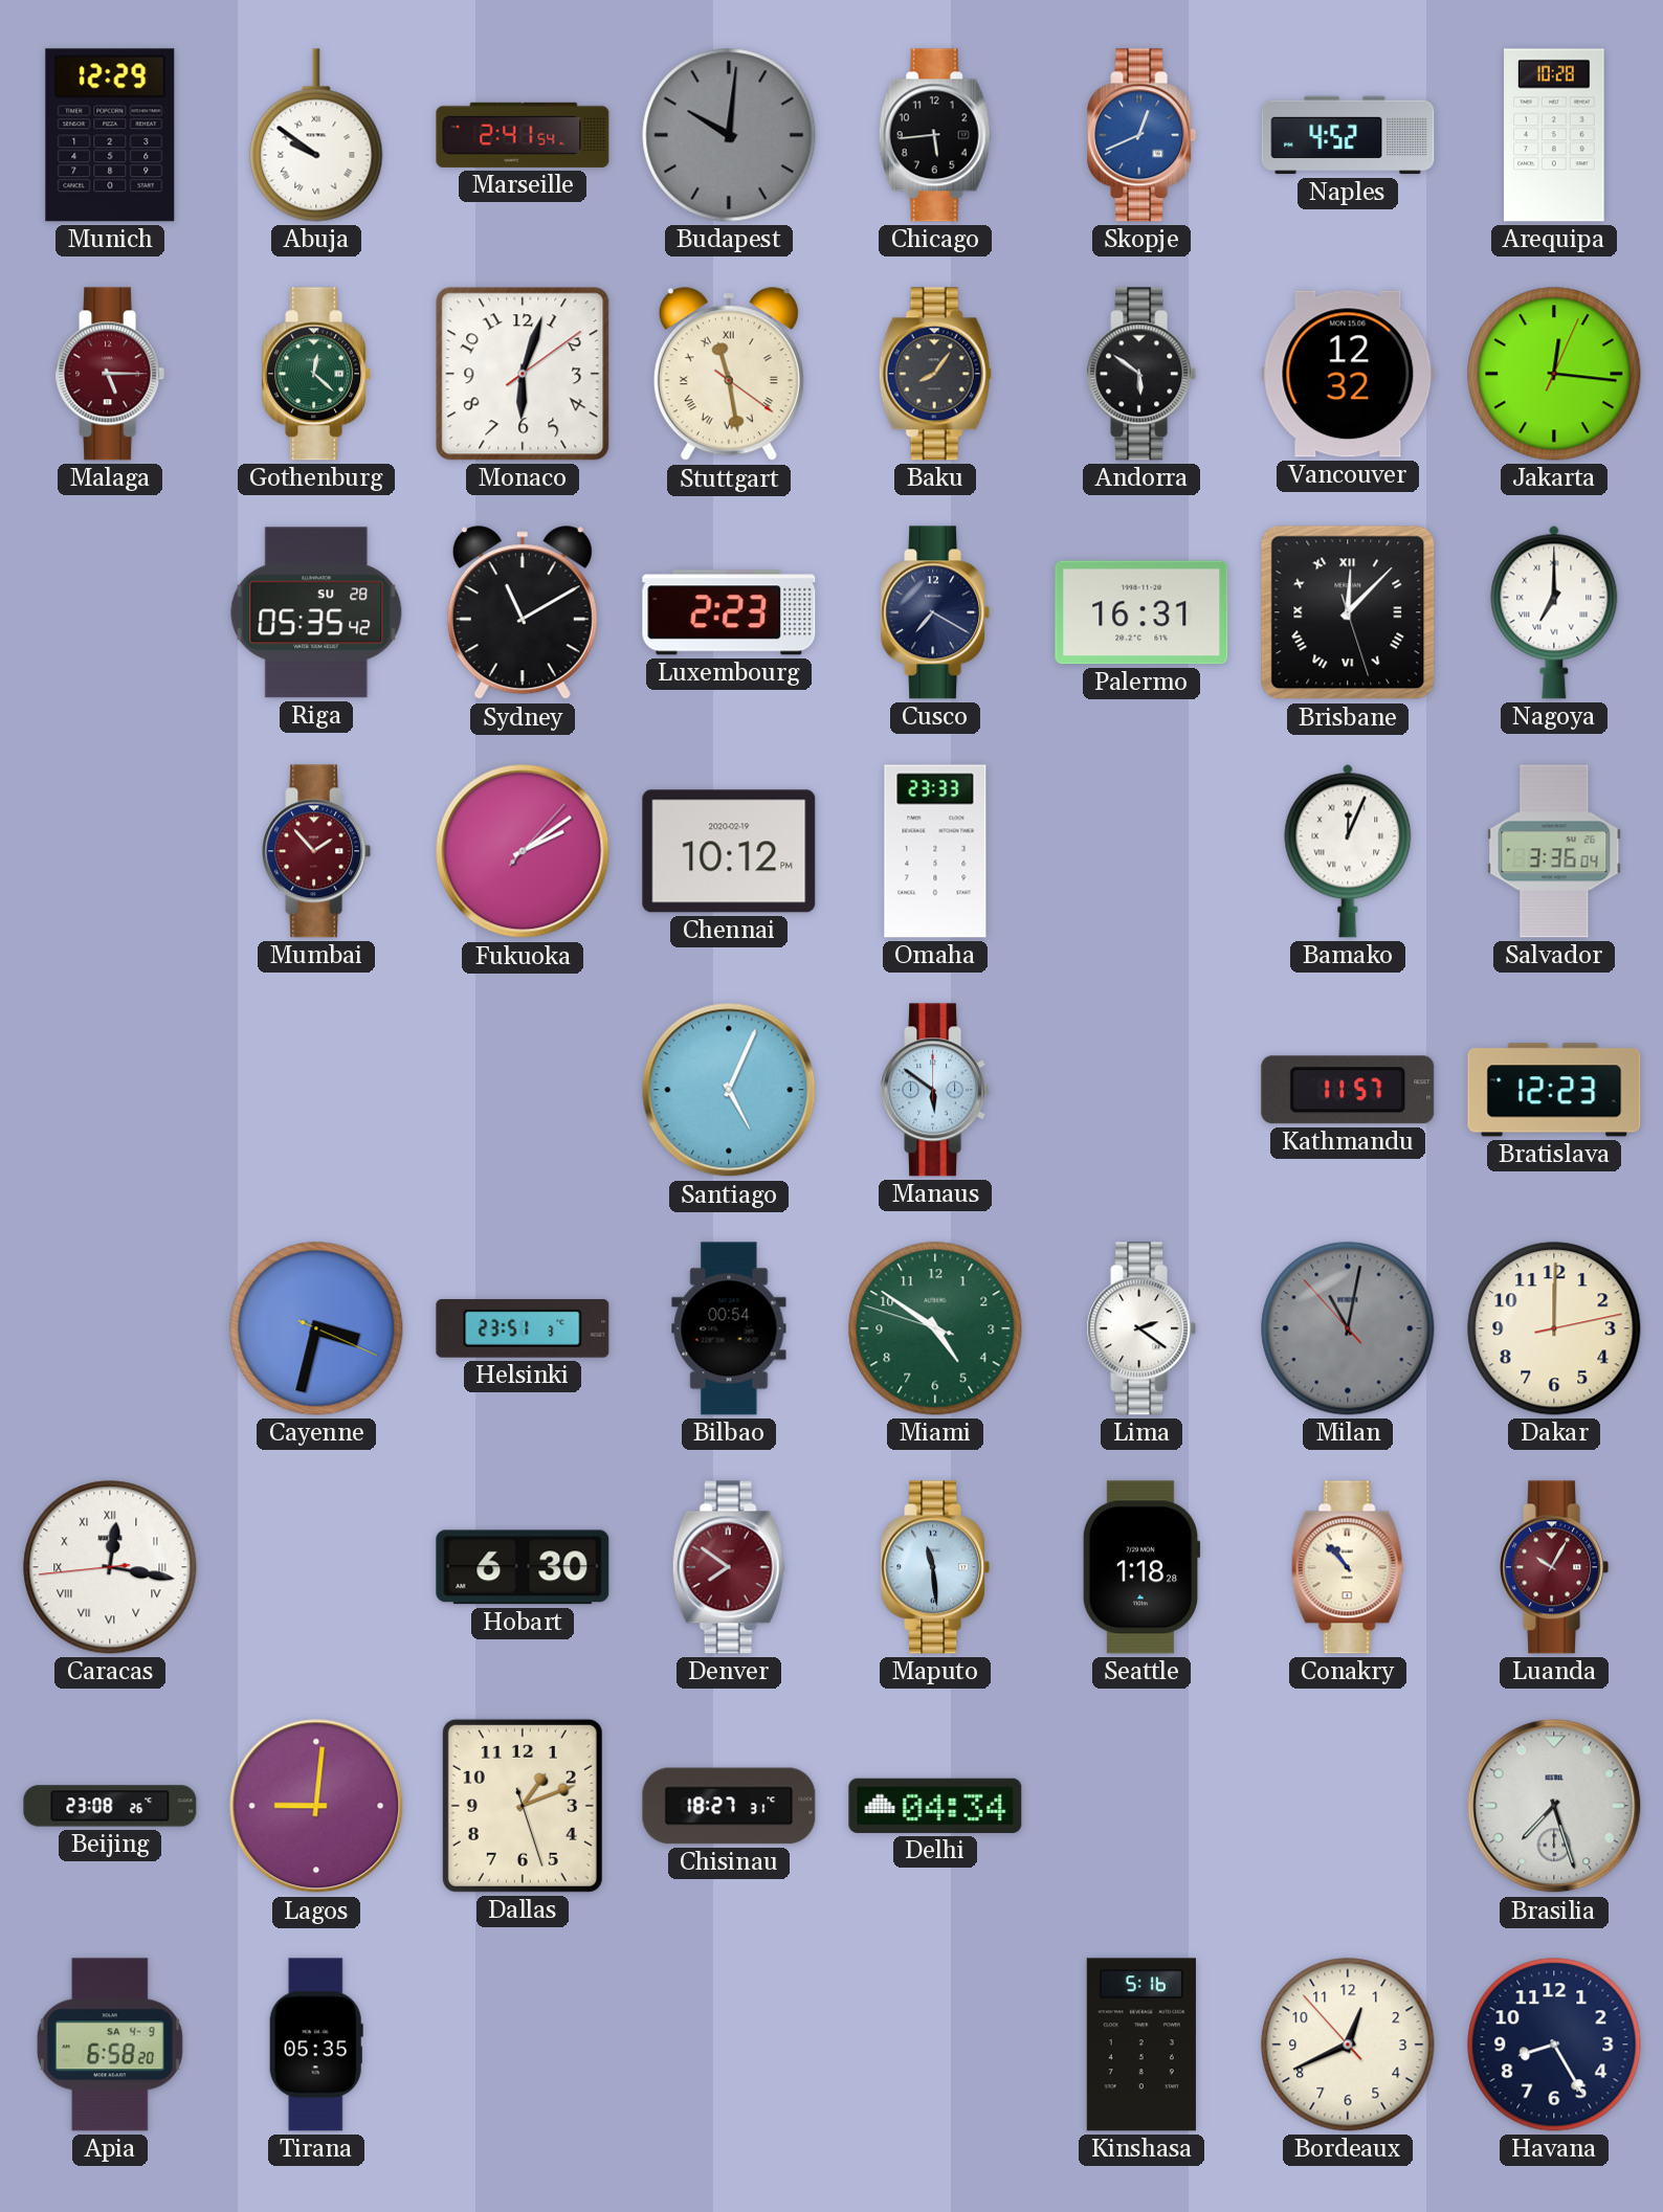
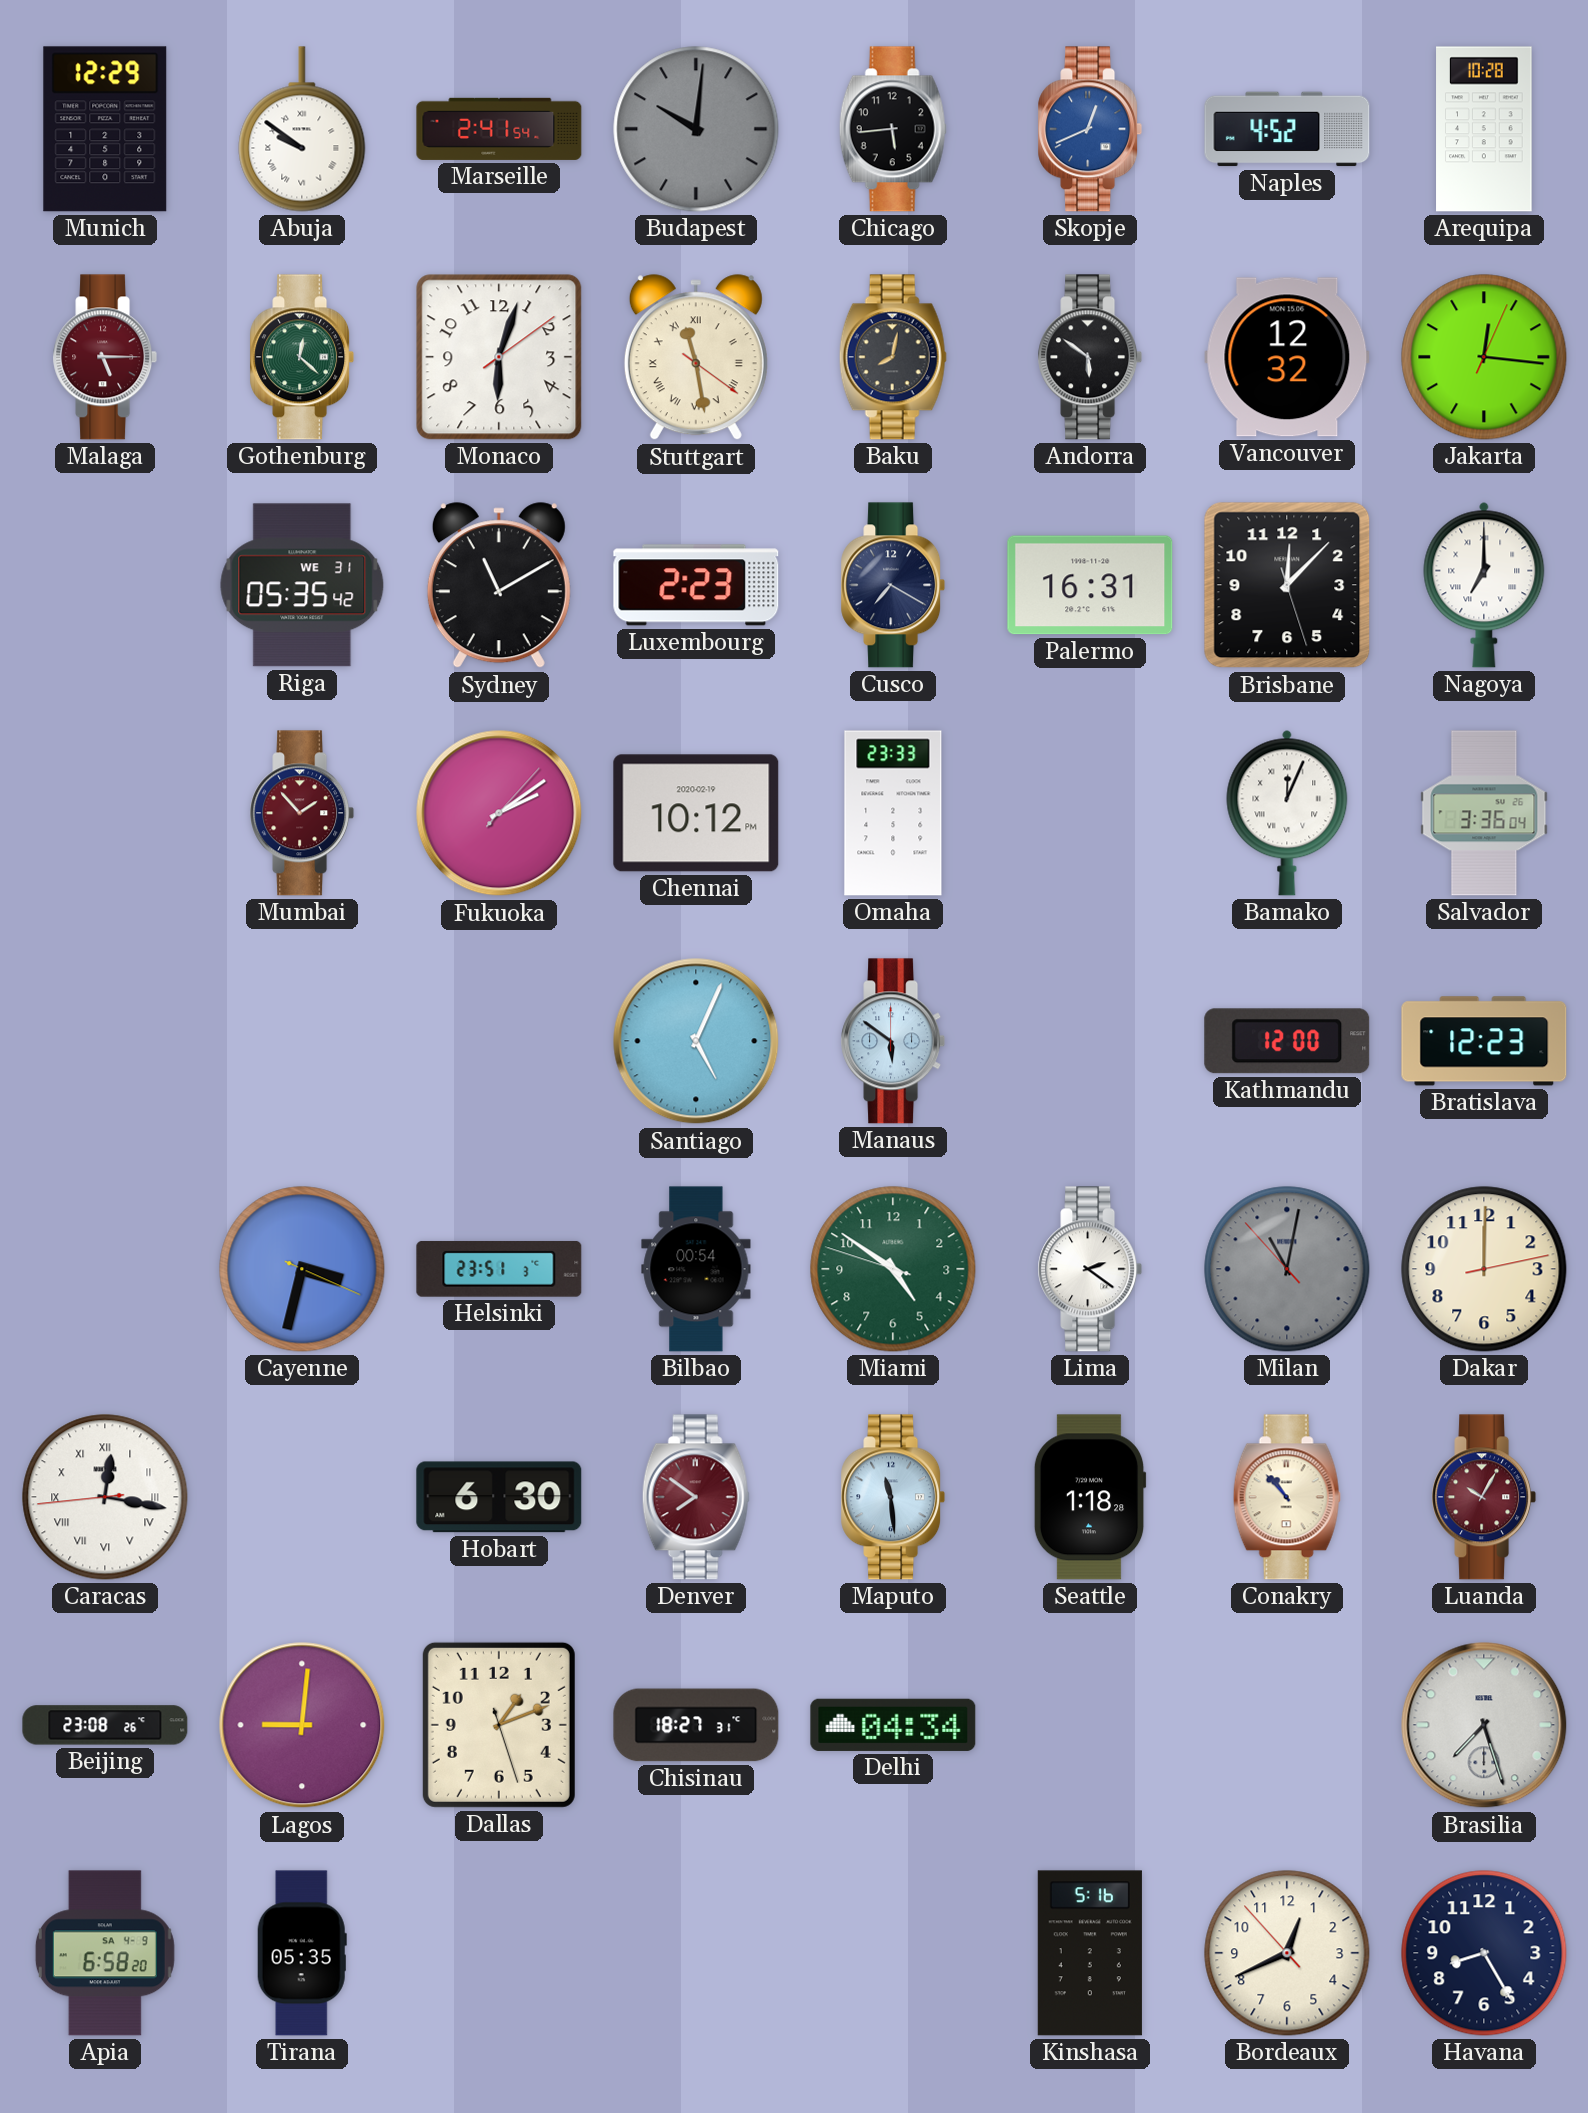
Baku: 8:06 -> 8:02
Riga date: SU 28 -> WE 31
Brisbane numerals: Roman -> Arabic
Kathmandu: 11:57 -> 12:00
